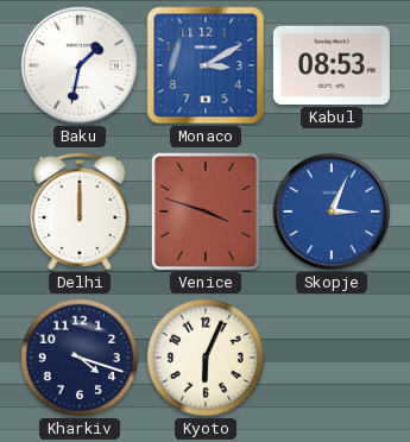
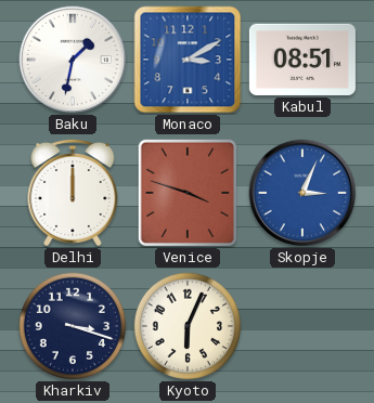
Kabul: 08:53 -> 08:51
Kharkiv: 4:18 -> 3:18
